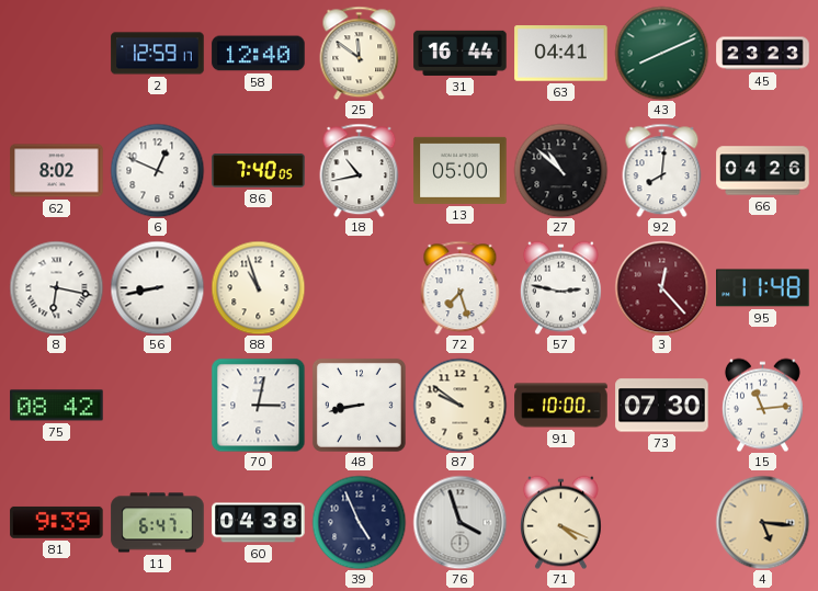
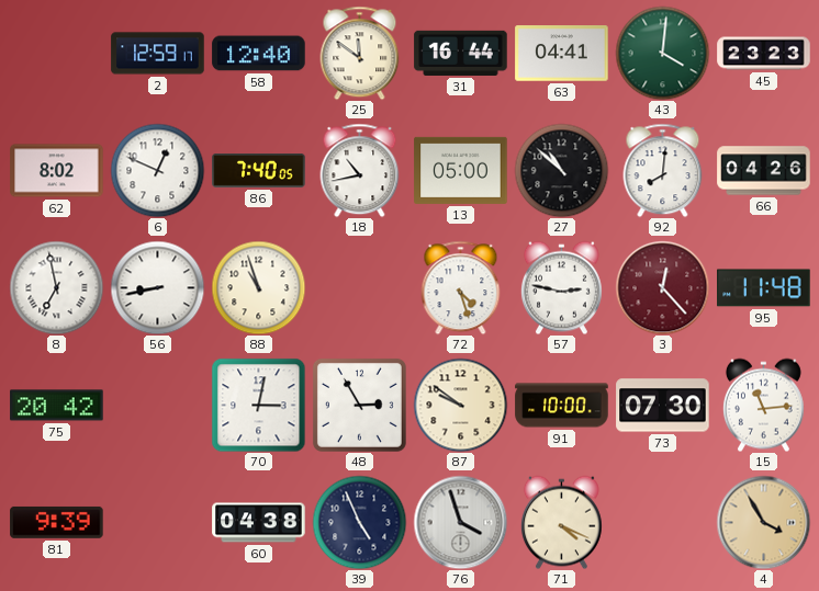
43: 8:11 -> 4:01
8: 6:17 -> 6:58
72: 7:27 -> 4:27
75: 08:42 -> 20:42
48: 8:43 -> 2:55
11: 6:47 -> none
4: 5:16 -> 3:55
